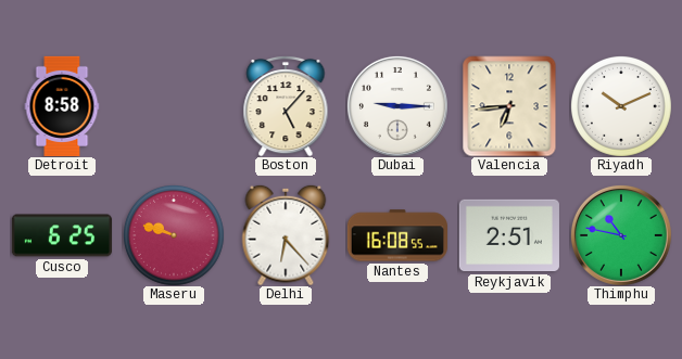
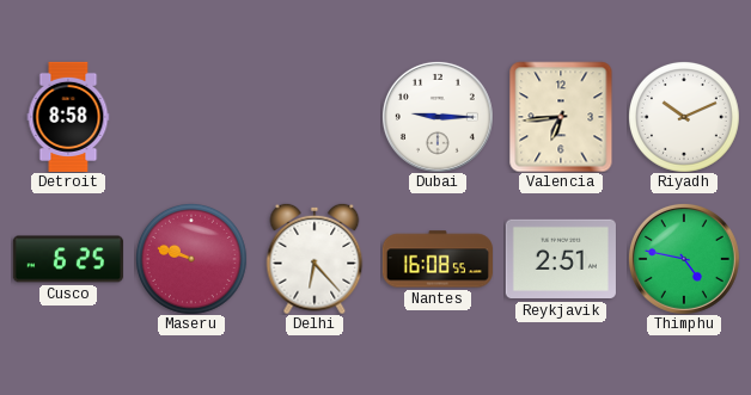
Boston: 5:07 -> none
Thimphu: 10:47 -> 4:47
